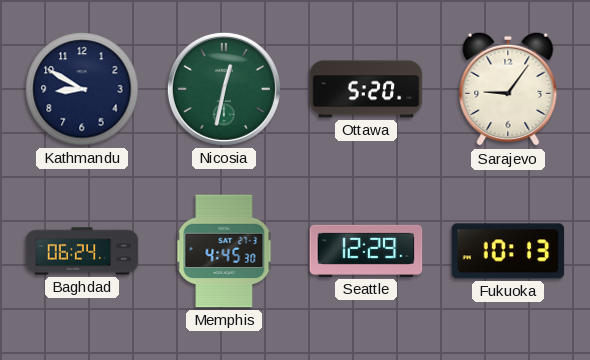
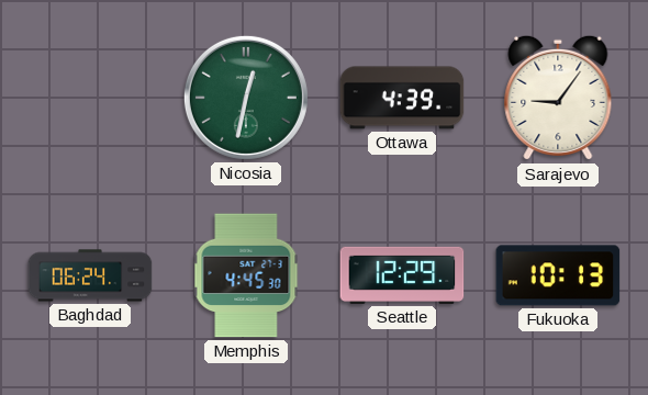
Kathmandu: 8:50 -> none
Ottawa: 5:20 -> 4:39
